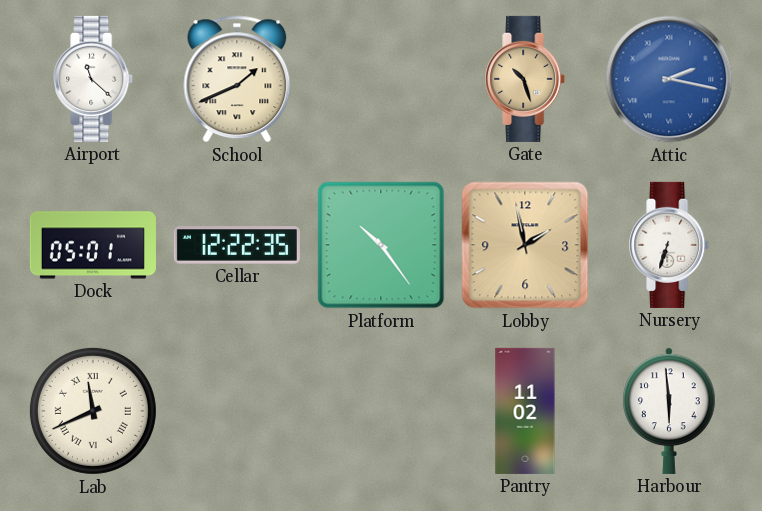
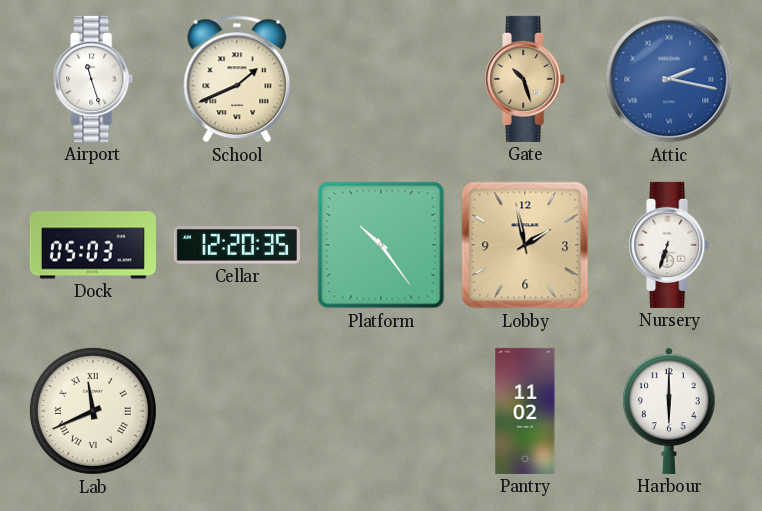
Airport: 11:22 -> 11:27
Dock: 05:01 -> 05:03
Cellar: 12:22 -> 12:20
Harbour: 5:59 -> 6:00
